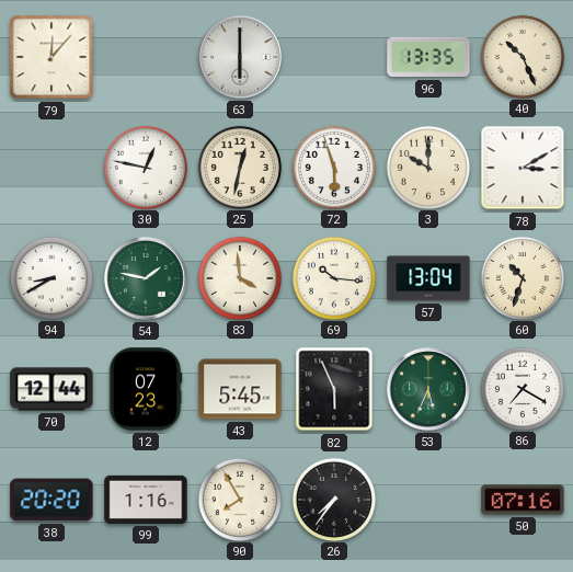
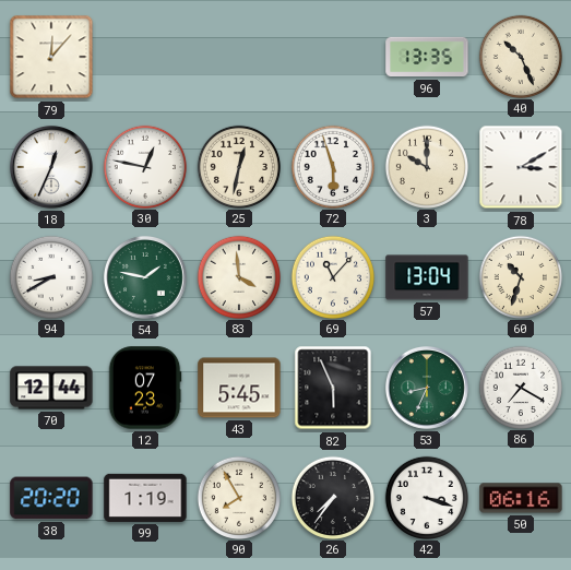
63: 6:00 -> none
18: none -> 12:34
69: 10:16 -> 11:07
53: 5:34 -> 8:34
99: 1:16 -> 1:19
42: none -> 3:18
50: 07:16 -> 06:16
